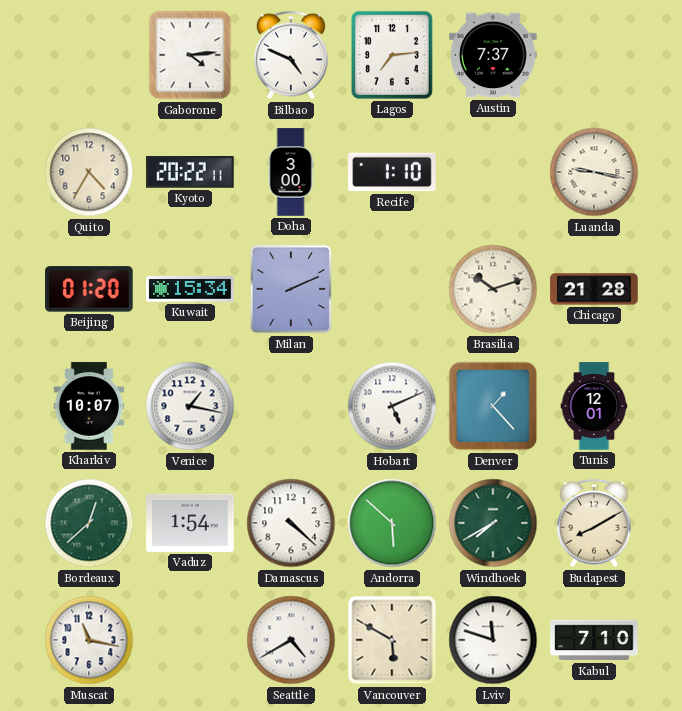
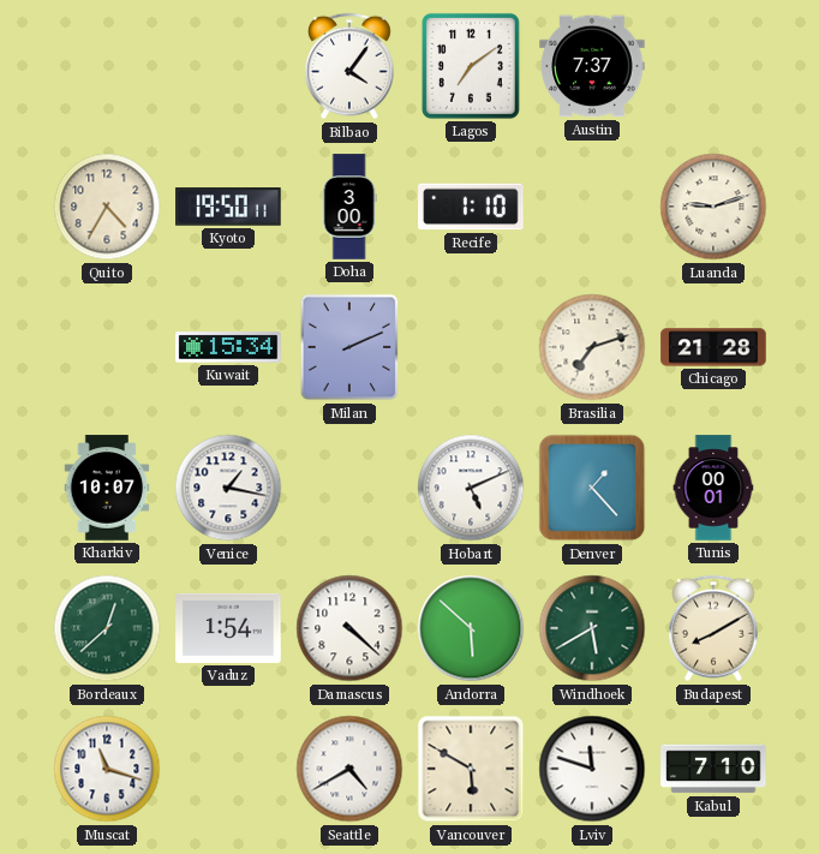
Gaborone: 4:14 -> none
Bilbao: 4:49 -> 4:06
Lagos: 7:14 -> 7:09
Kyoto: 20:22 -> 19:50
Luanda: 9:17 -> 9:12
Beijing: 01:20 -> none
Brasilia: 10:12 -> 7:12
Tunis: 12:01 -> 00:01
Windhoek: 7:40 -> 5:40
Muscat: 11:17 -> 11:18
